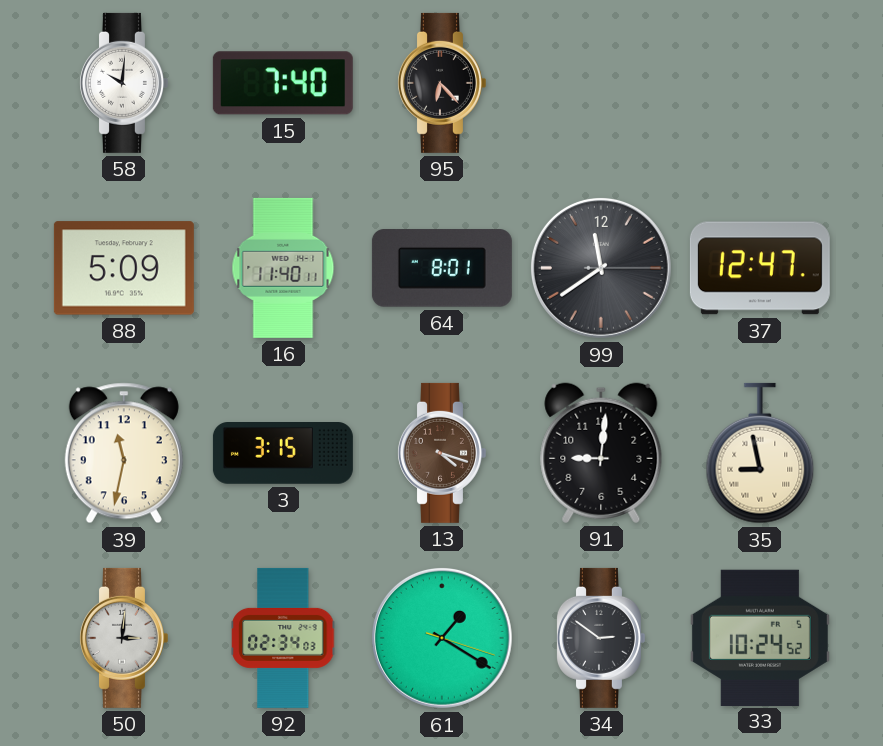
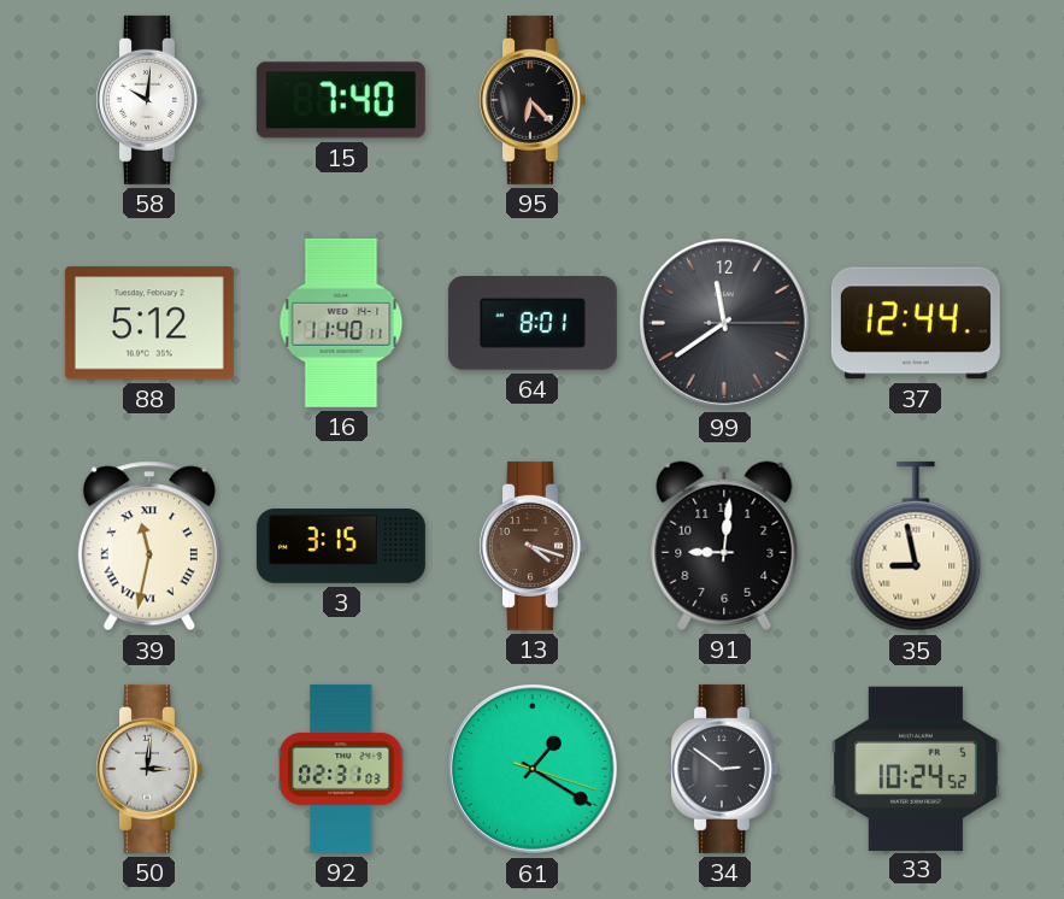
88: 5:09 -> 5:12
37: 12:47 -> 12:44
39 numerals: Arabic -> Roman
92: 02:34 -> 02:31
